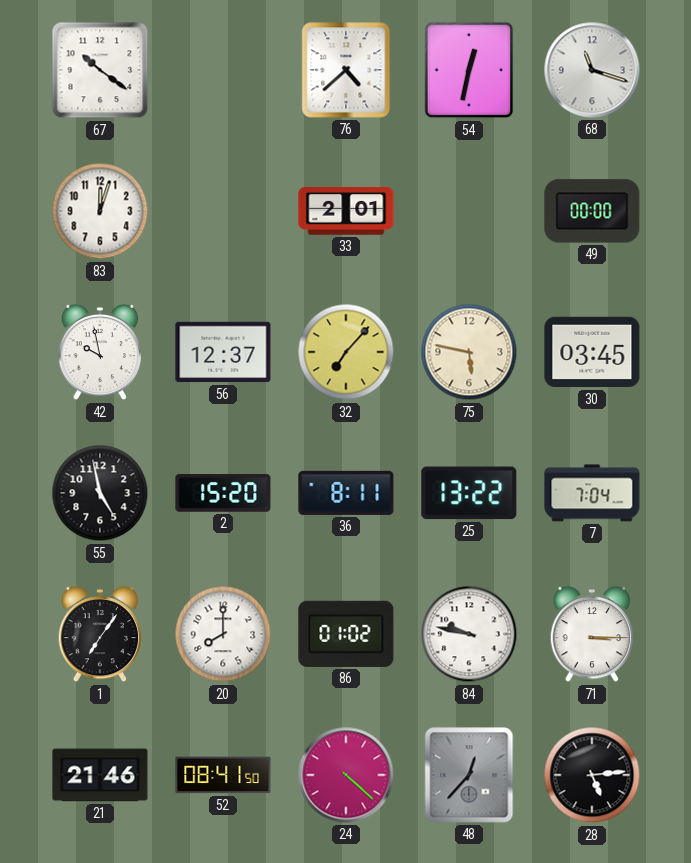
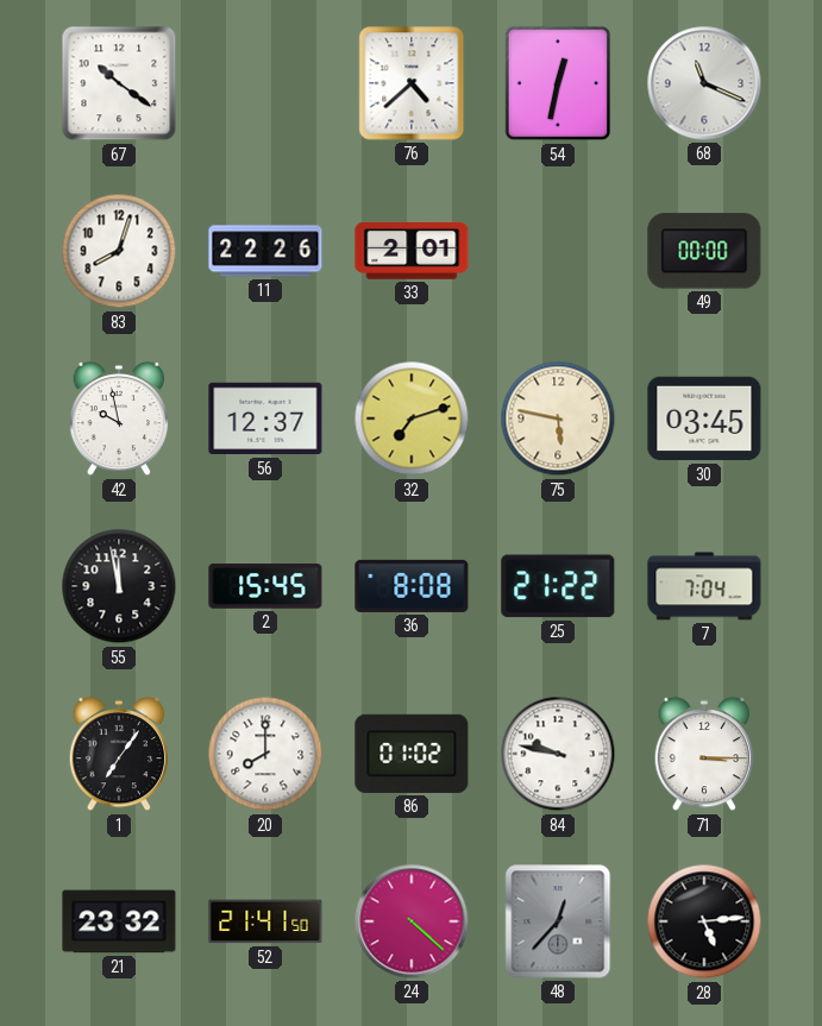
68: 11:18 -> 11:19
83: 12:03 -> 8:03
11: none -> 22:26
32: 7:07 -> 7:12
55: 4:58 -> 11:58
2: 15:20 -> 15:45
36: 8:11 -> 8:08
25: 13:22 -> 21:22
21: 21:46 -> 23:32
52: 08:41 -> 21:41
